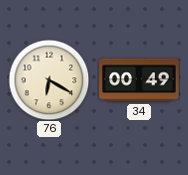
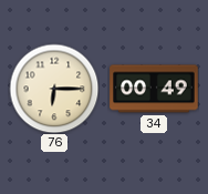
76: 6:20 -> 6:15
